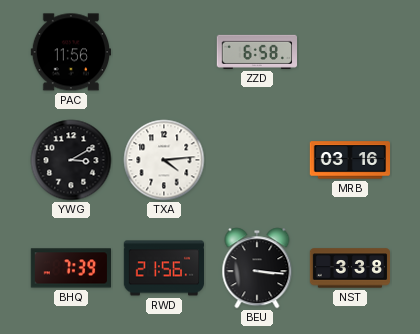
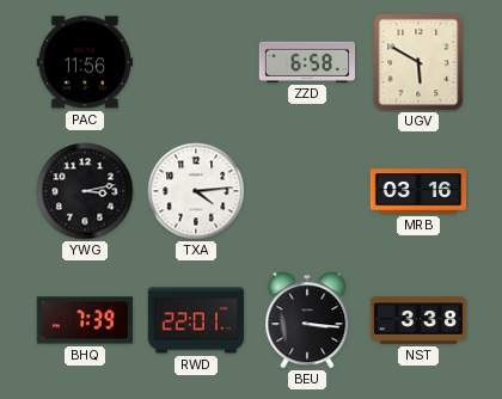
UGV: none -> 5:50
YWG: 3:10 -> 3:13
RWD: 21:56 -> 22:01
